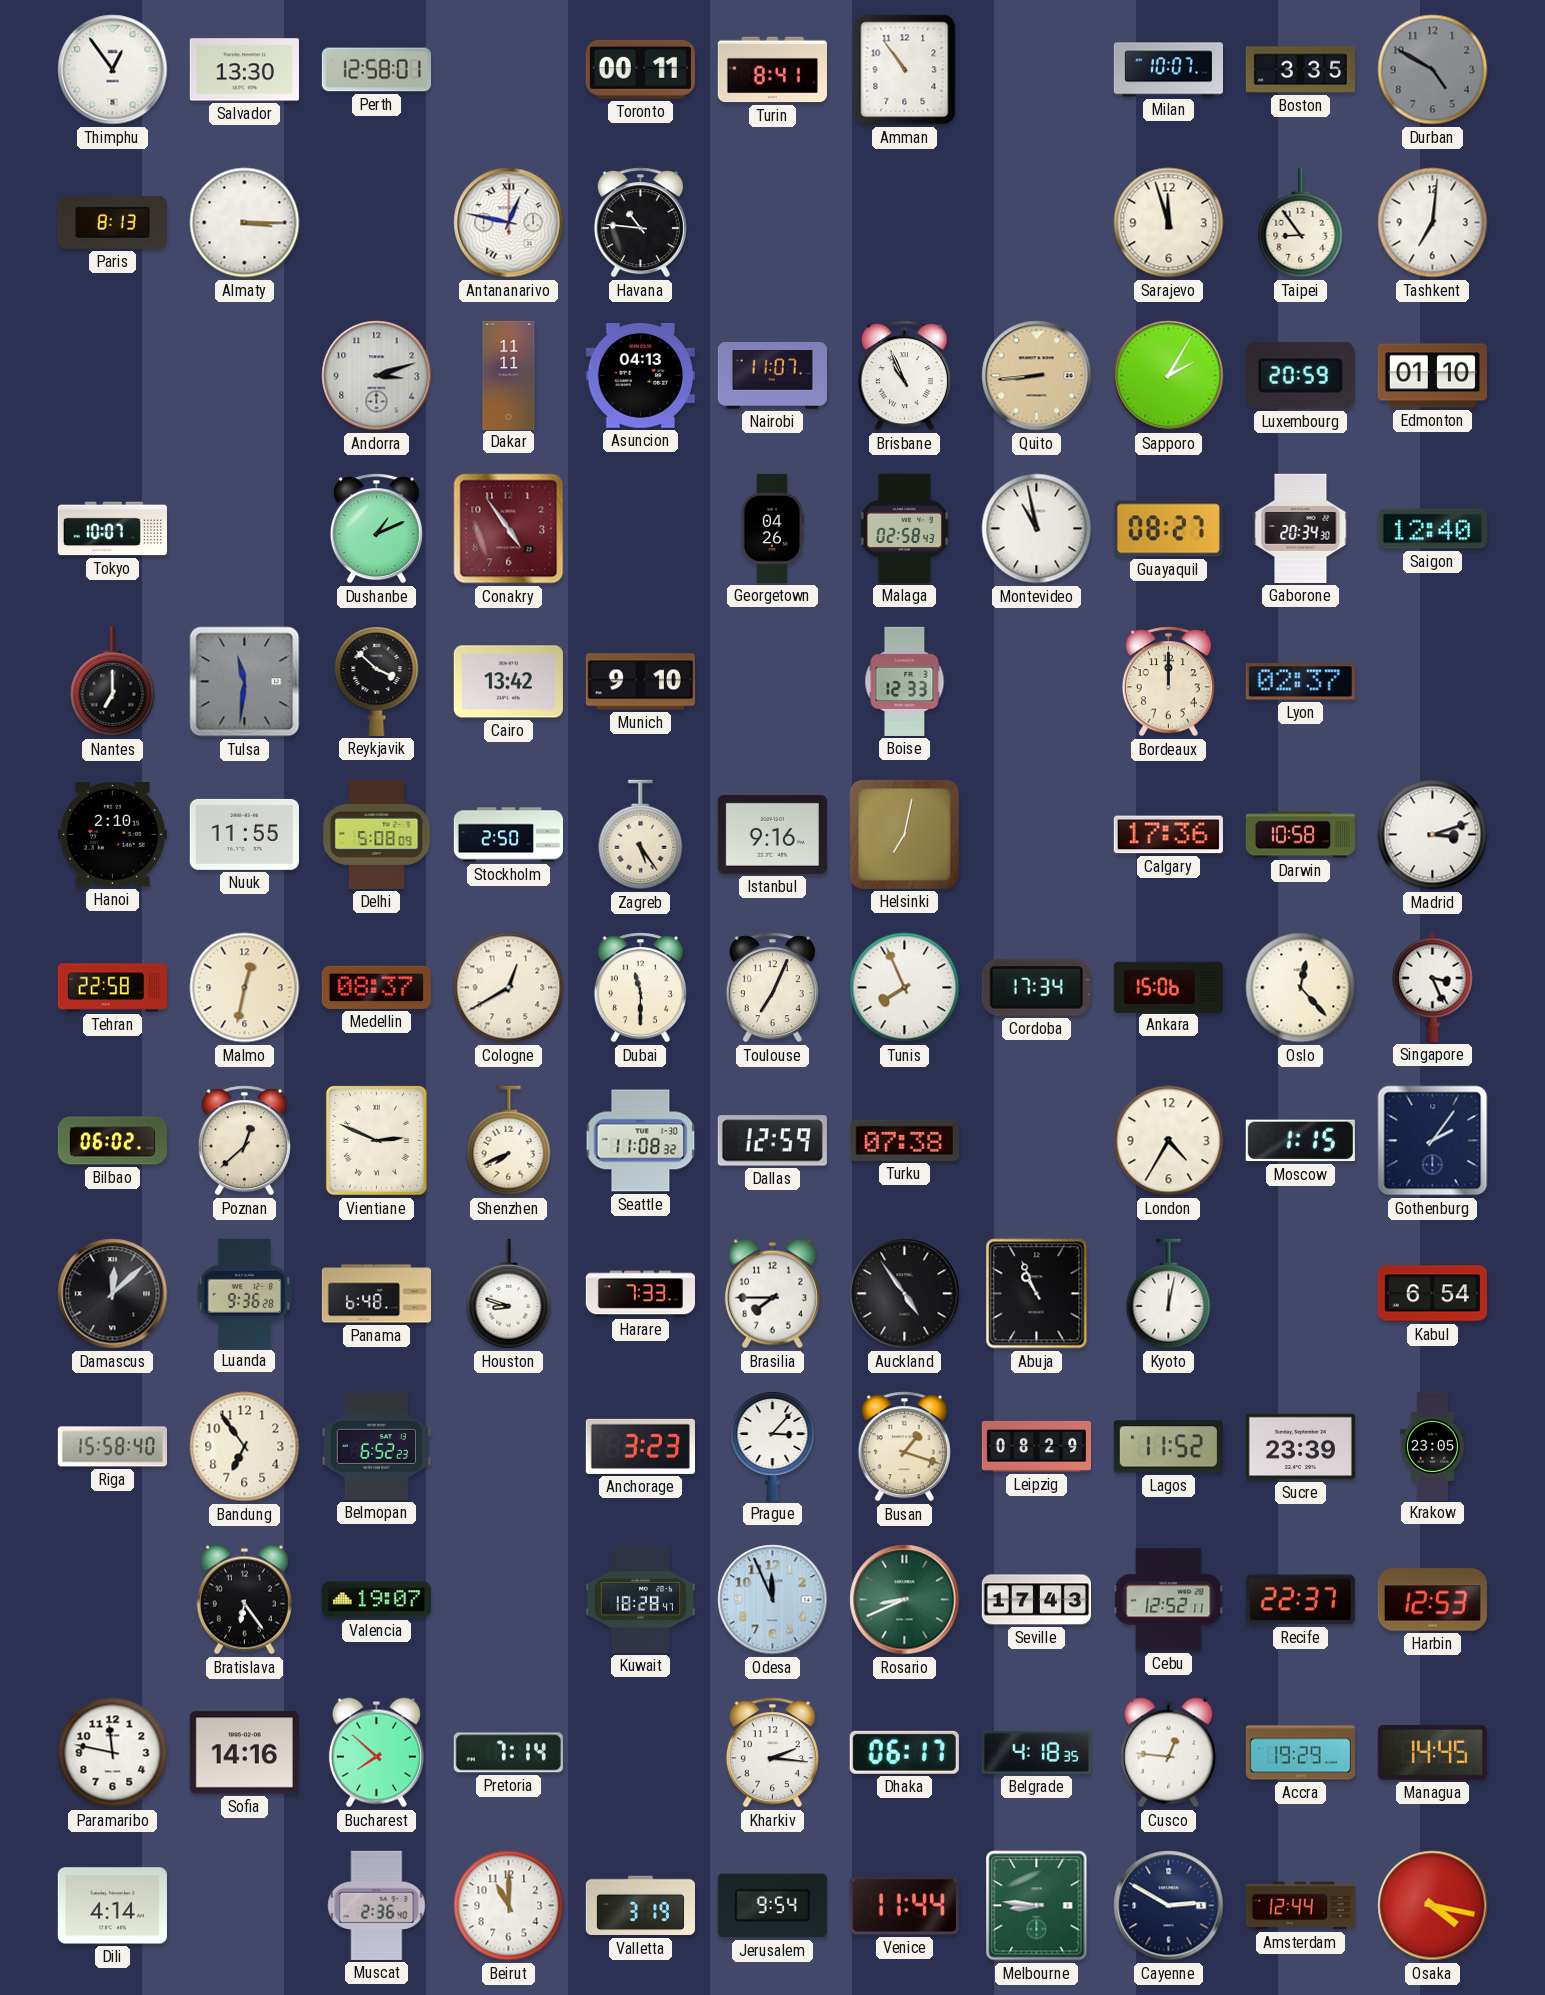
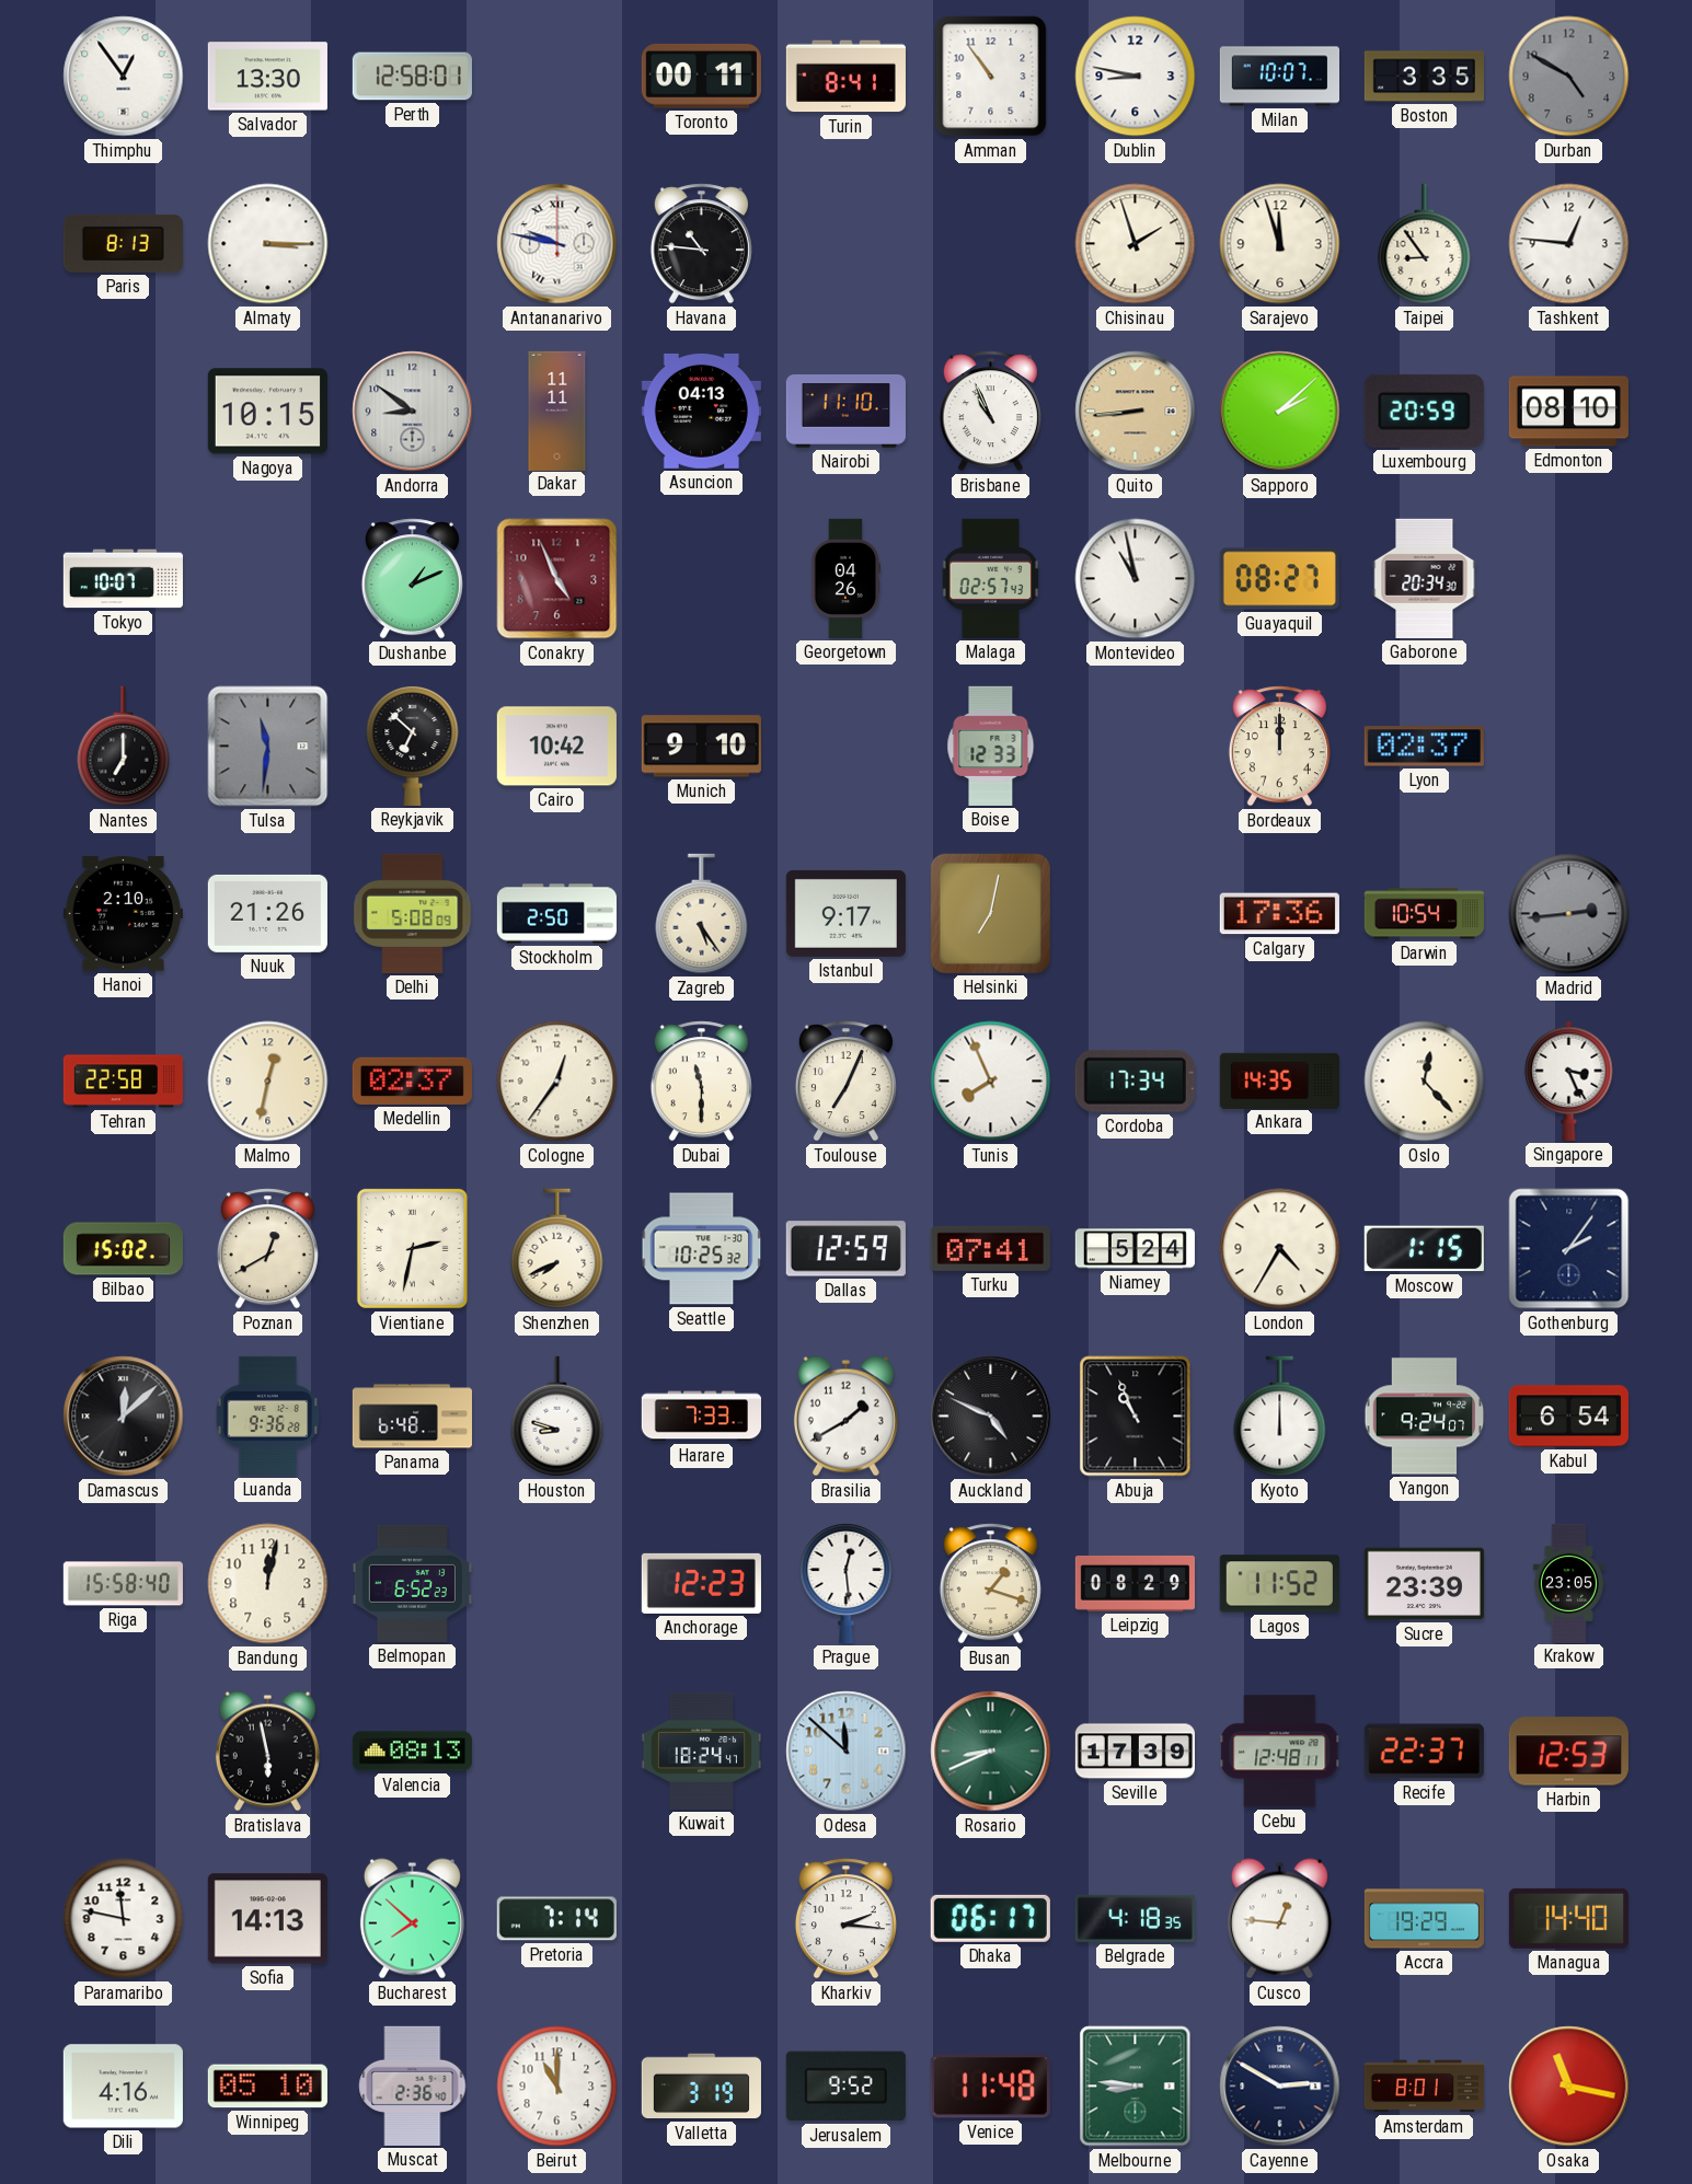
Dublin: none -> 8:47
Antananarivo: 12:47 -> 9:47
Chisinau: none -> 1:57
Tashkent: 7:01 -> 12:46
Nagoya: none -> 10:15
Andorra: 3:12 -> 8:51
Nairobi: 11:07 -> 11:10
Sapporo: 2:05 -> 2:08
Edmonton: 01:10 -> 08:10
Conakry: 4:54 -> 4:56
Malaga: 02:58 -> 02:57
Saigon: 12:40 -> none
Reykjavik: 3:52 -> 6:52
Cairo: 13:42 -> 10:42
Nuuk: 11:55 -> 21:26
Istanbul: 9:16 -> 9:17
Darwin: 10:58 -> 10:54
Madrid: 3:12 -> 2:44
Madrid dial: white -> grey
Medellin: 08:37 -> 02:37
Cologne: 12:40 -> 12:36
Ankara: 15:06 -> 14:35
Bilbao: 06:02 -> 15:02
Poznan: 12:38 -> 12:40
Vientiane: 2:49 -> 2:32
Seattle: 11:08 -> 10:25
Turku: 07:38 -> 07:41
Niamey: none -> 5:24
Brasilia: 7:45 -> 1:40
Auckland: 4:54 -> 4:49
Kyoto: 12:02 -> 12:00
Yangon: none -> 9:24
Bandung: 6:54 -> 12:02
Anchorage: 3:23 -> 12:23
Prague: 3:07 -> 12:29
Bratislava: 6:24 -> 5:58
Valencia: 19:07 -> 08:13
Kuwait: 18:28 -> 18:24
Odesa: 11:56 -> 11:52
Seville: 17:43 -> 17:39
Cebu: 12:52 -> 12:48
Sofia: 14:16 -> 14:13
Managua: 14:45 -> 14:40
Dili: 4:14 -> 4:16
Winnipeg: none -> 05:10
Jerusalem: 9:54 -> 9:52
Venice: 11:44 -> 11:48
Amsterdam: 12:44 -> 8:01
Osaka: 4:17 -> 11:17
